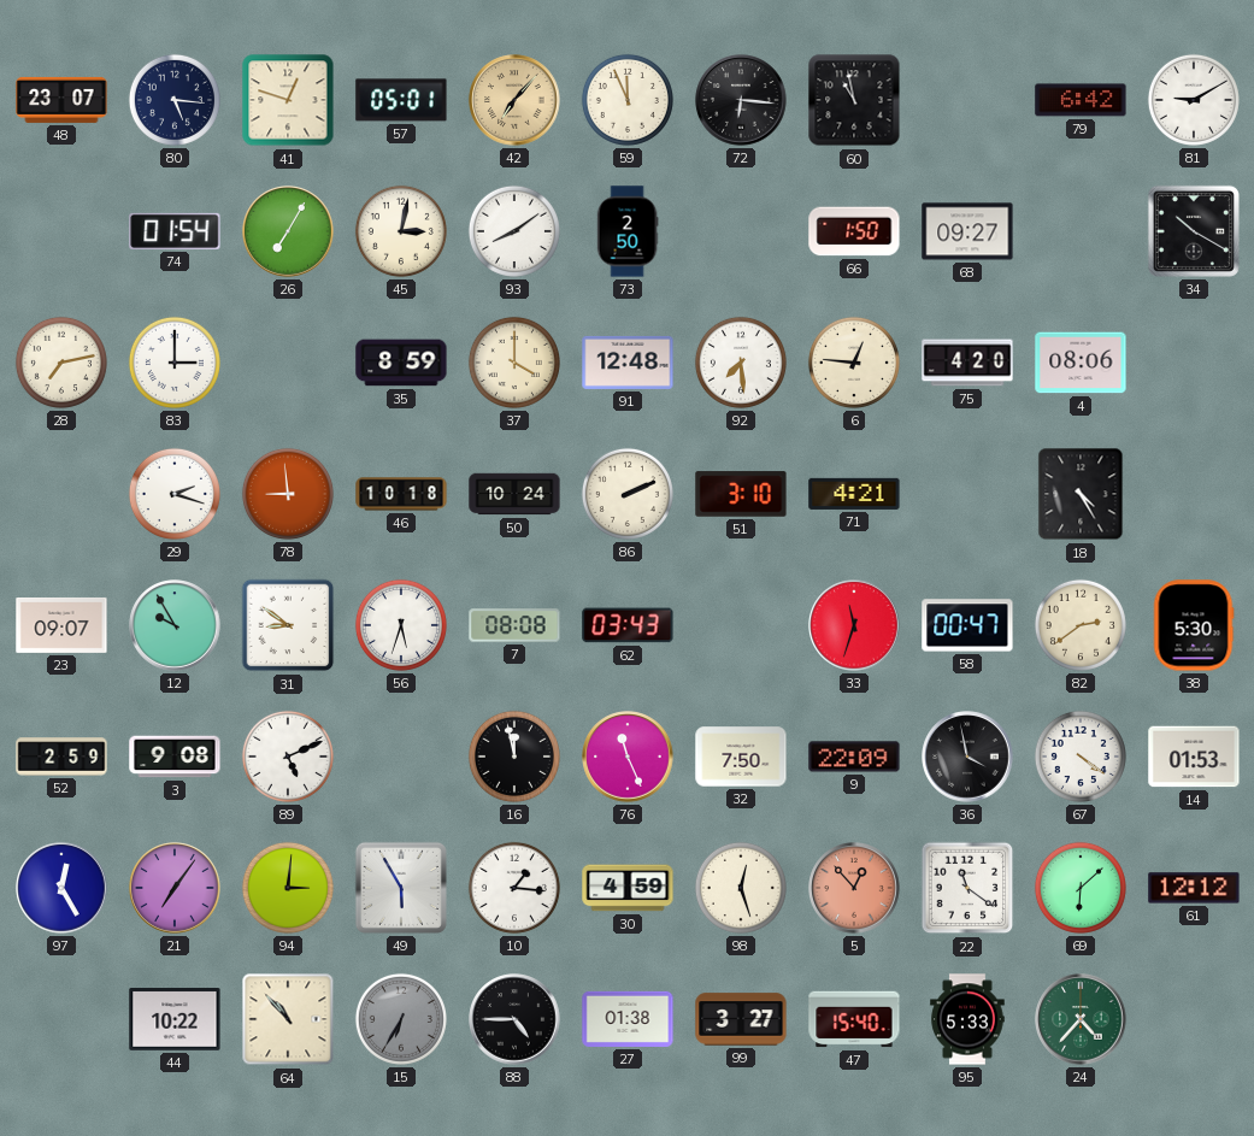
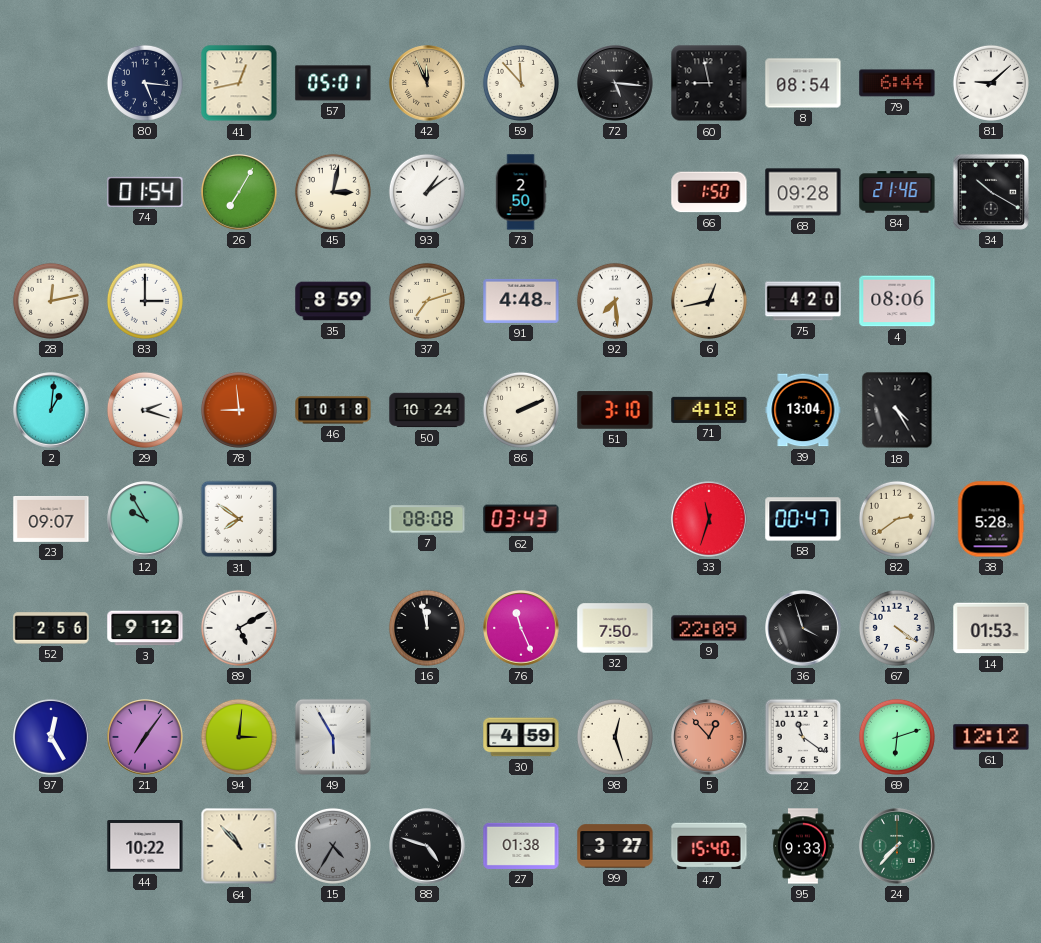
48: 23:07 -> none
41: 12:48 -> 12:43
42: 7:07 -> 11:56
59: 11:56 -> 11:53
72: 6:16 -> 5:16
60: 10:58 -> 8:58
8: none -> 08:54
79: 6:42 -> 6:44
81: 9:10 -> 9:08
93: 8:09 -> 1:09
68: 09:27 -> 09:28
84: none -> 21:46
28: 7:13 -> 12:13
37: 4:00 -> 7:12
91: 12:48 -> 4:48
6: 12:46 -> 12:43
2: none -> 1:01
71: 4:21 -> 4:18
39: none -> 13:04
31: 8:51 -> 7:51
56: 5:33 -> none
38: 5:30 -> 5:28
52: 2:59 -> 2:56
3: 9:08 -> 9:12
89: 5:11 -> 5:10
36: 3:58 -> 3:57
10: 1:16 -> none
69: 6:08 -> 6:12
15: 6:35 -> 4:35
88: 4:45 -> 4:48
95: 5:33 -> 9:33
24: 4:37 -> 7:37
